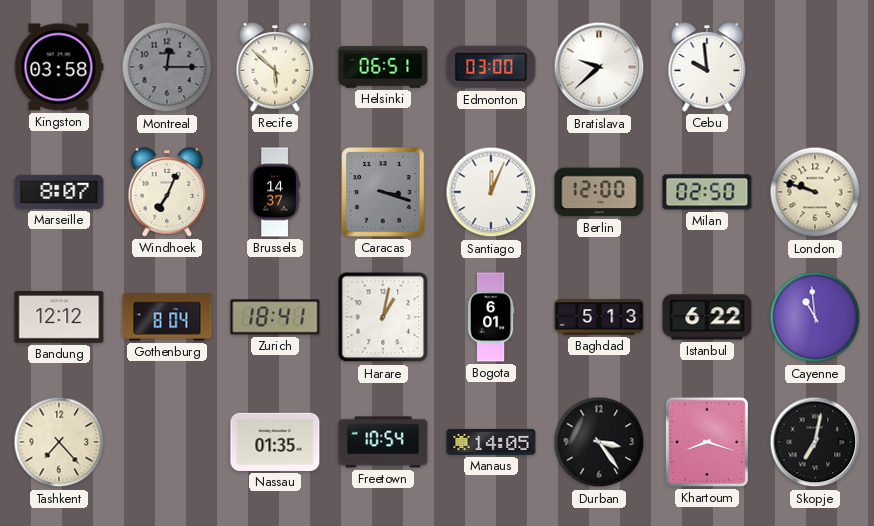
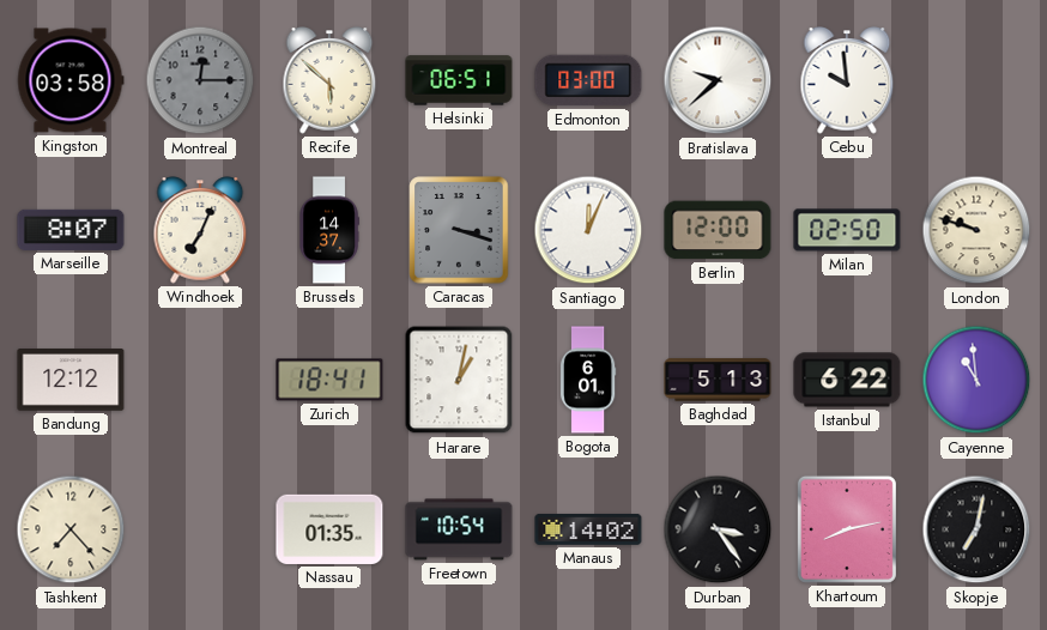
Gothenburg: 8:04 -> none
Manaus: 14:05 -> 14:02
Khartoum: 8:18 -> 8:13
